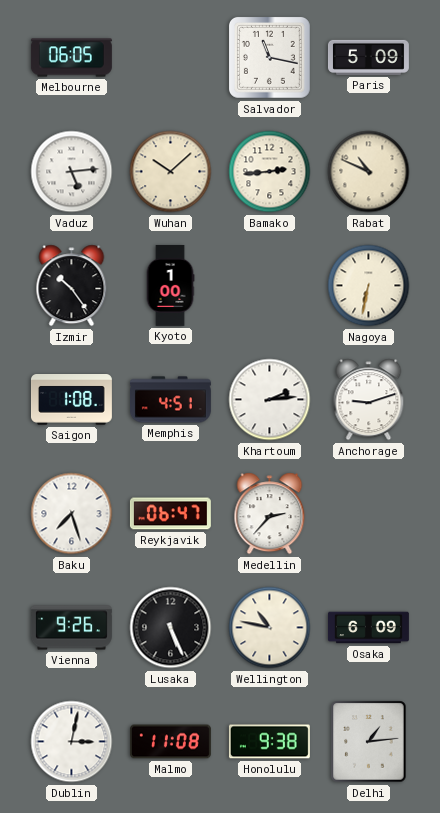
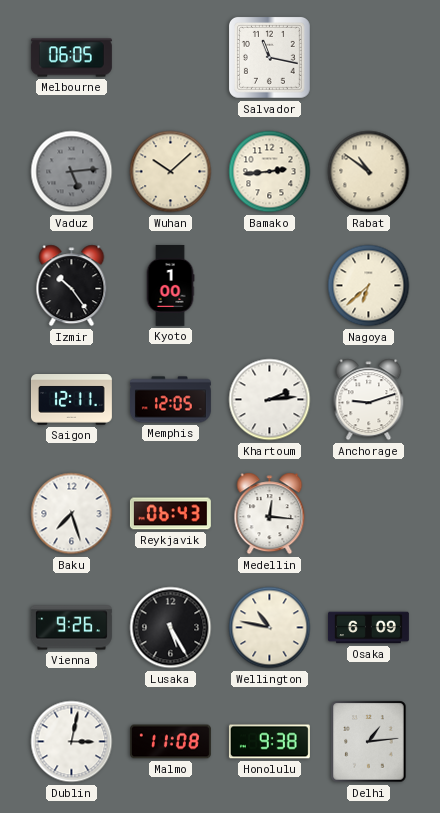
Paris: 5:09 -> none
Vaduz dial: white -> grey
Rabat: 10:49 -> 10:51
Nagoya: 6:32 -> 6:38
Saigon: 1:08 -> 12:11
Memphis: 4:51 -> 12:05
Reykjavik: 06:47 -> 06:43
Medellin: 2:37 -> 12:16
Lusaka: 5:26 -> 5:25
